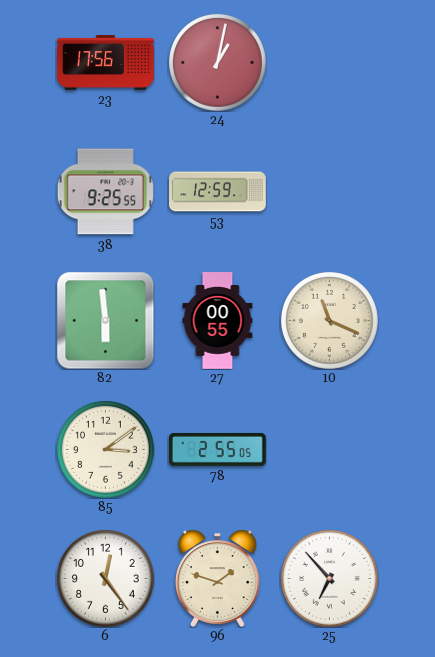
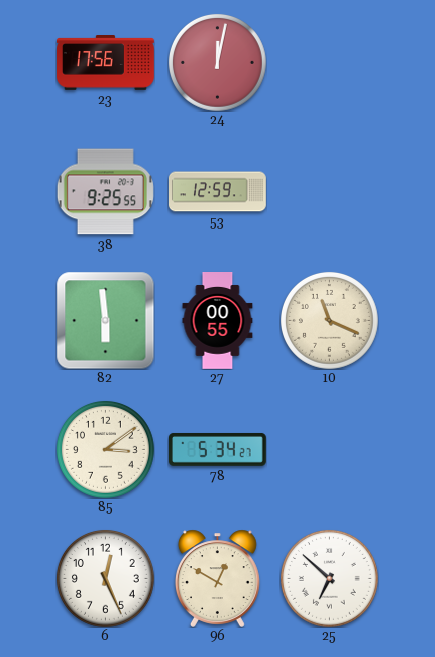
24: 1:02 -> 12:02
78: 2:55 -> 5:34
6: 12:24 -> 12:26
96: 1:48 -> 12:50
25: 6:53 -> 6:52
